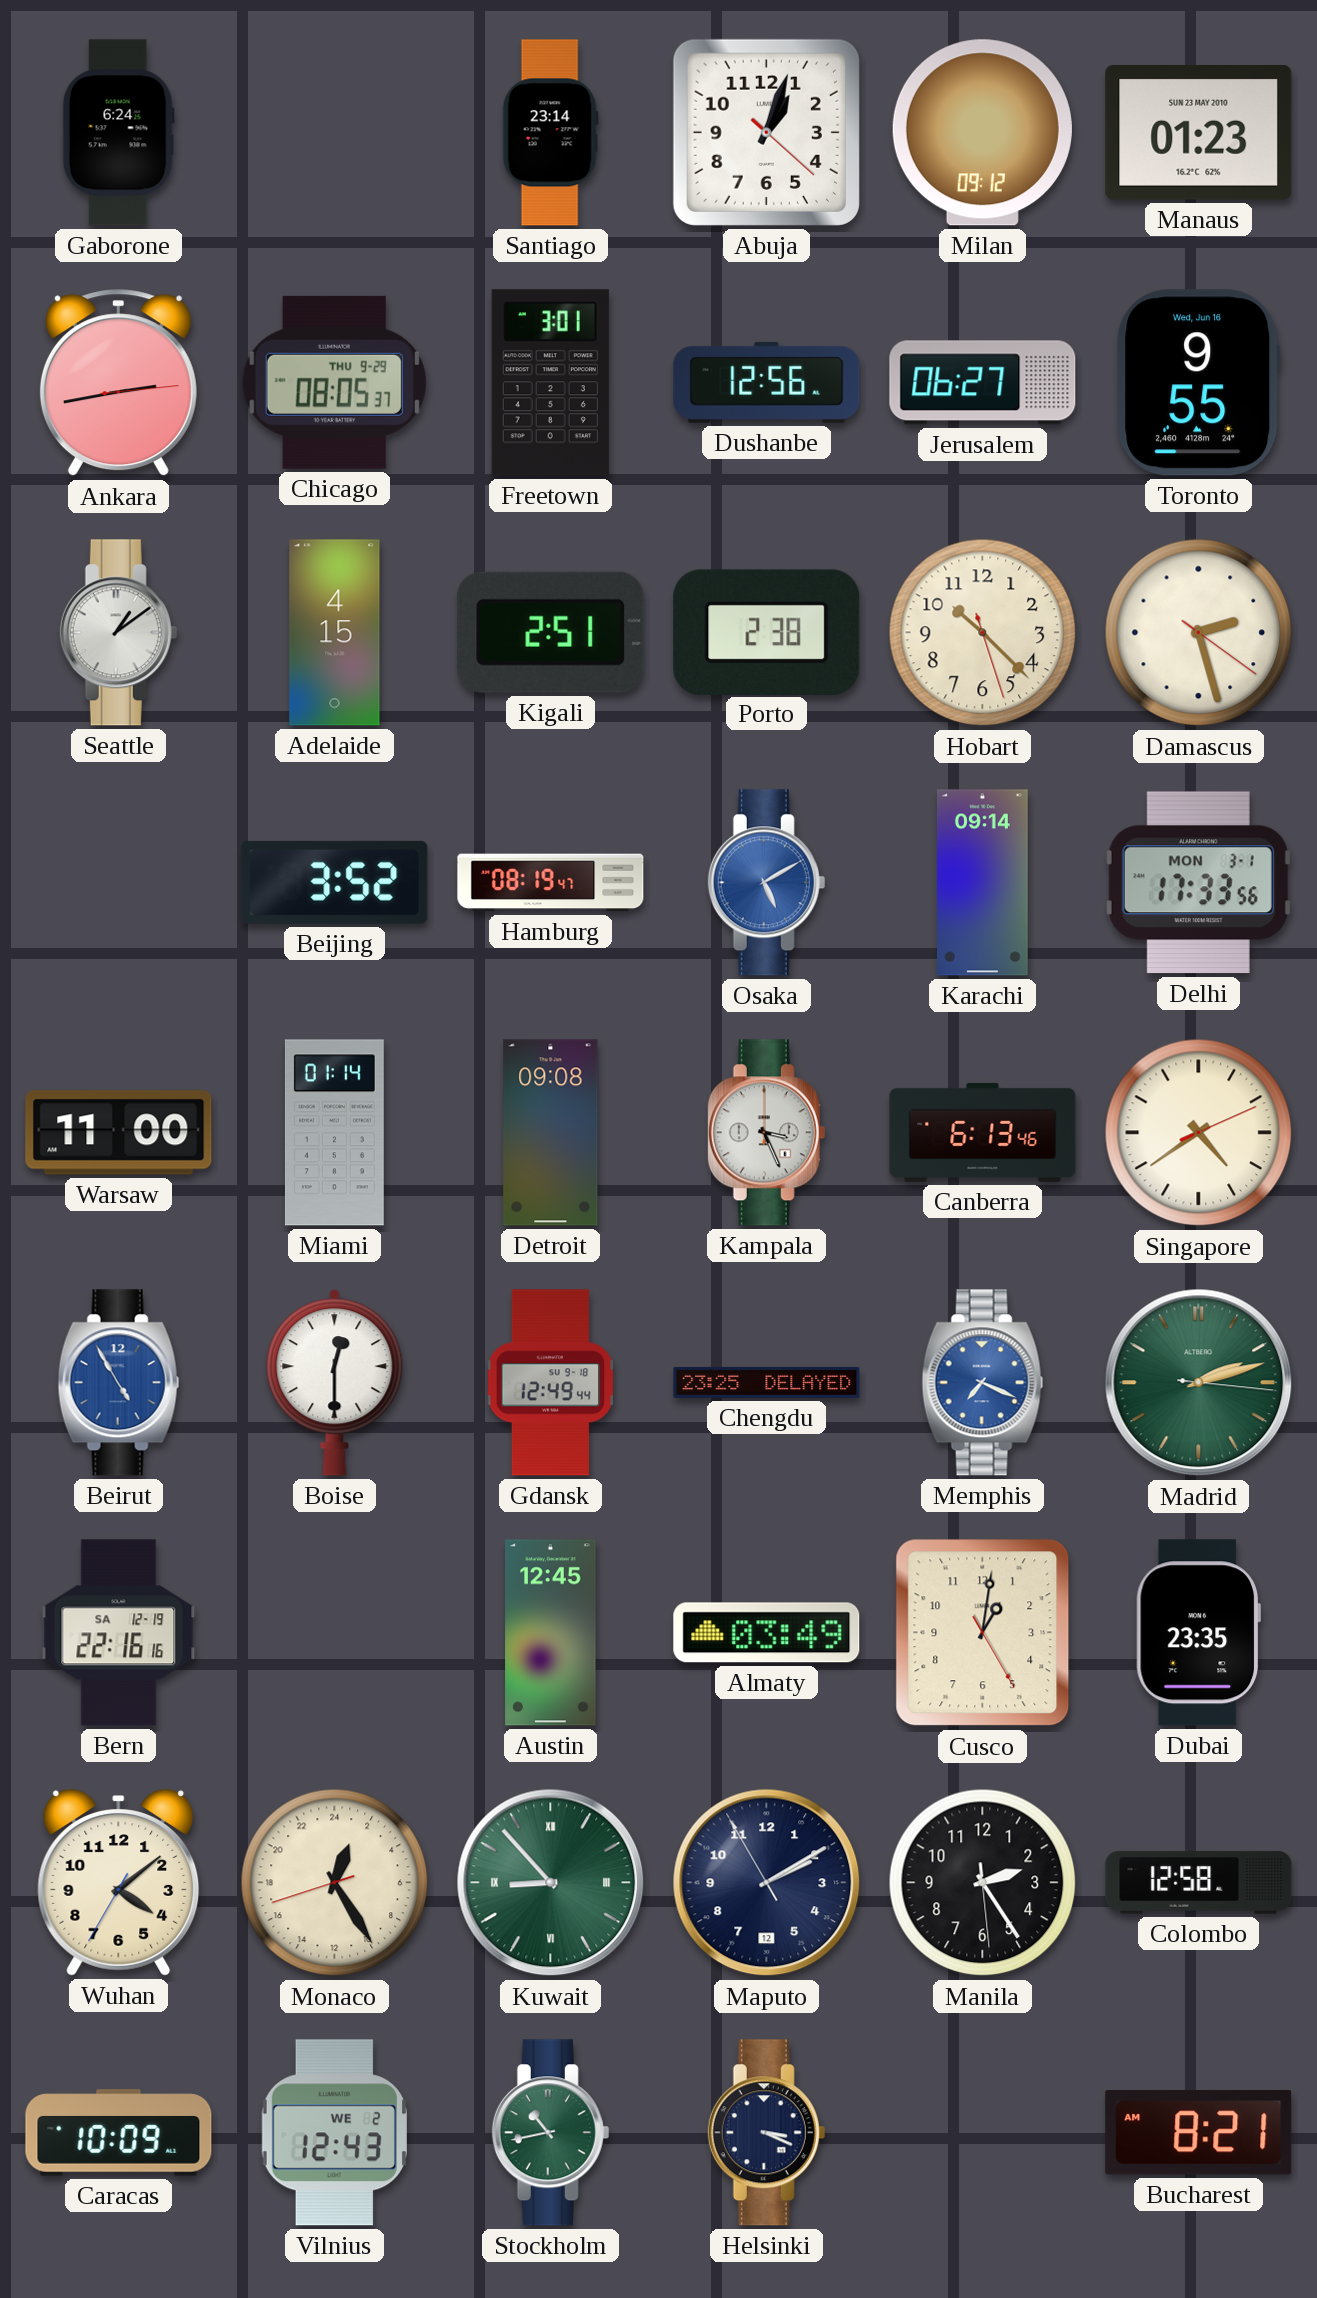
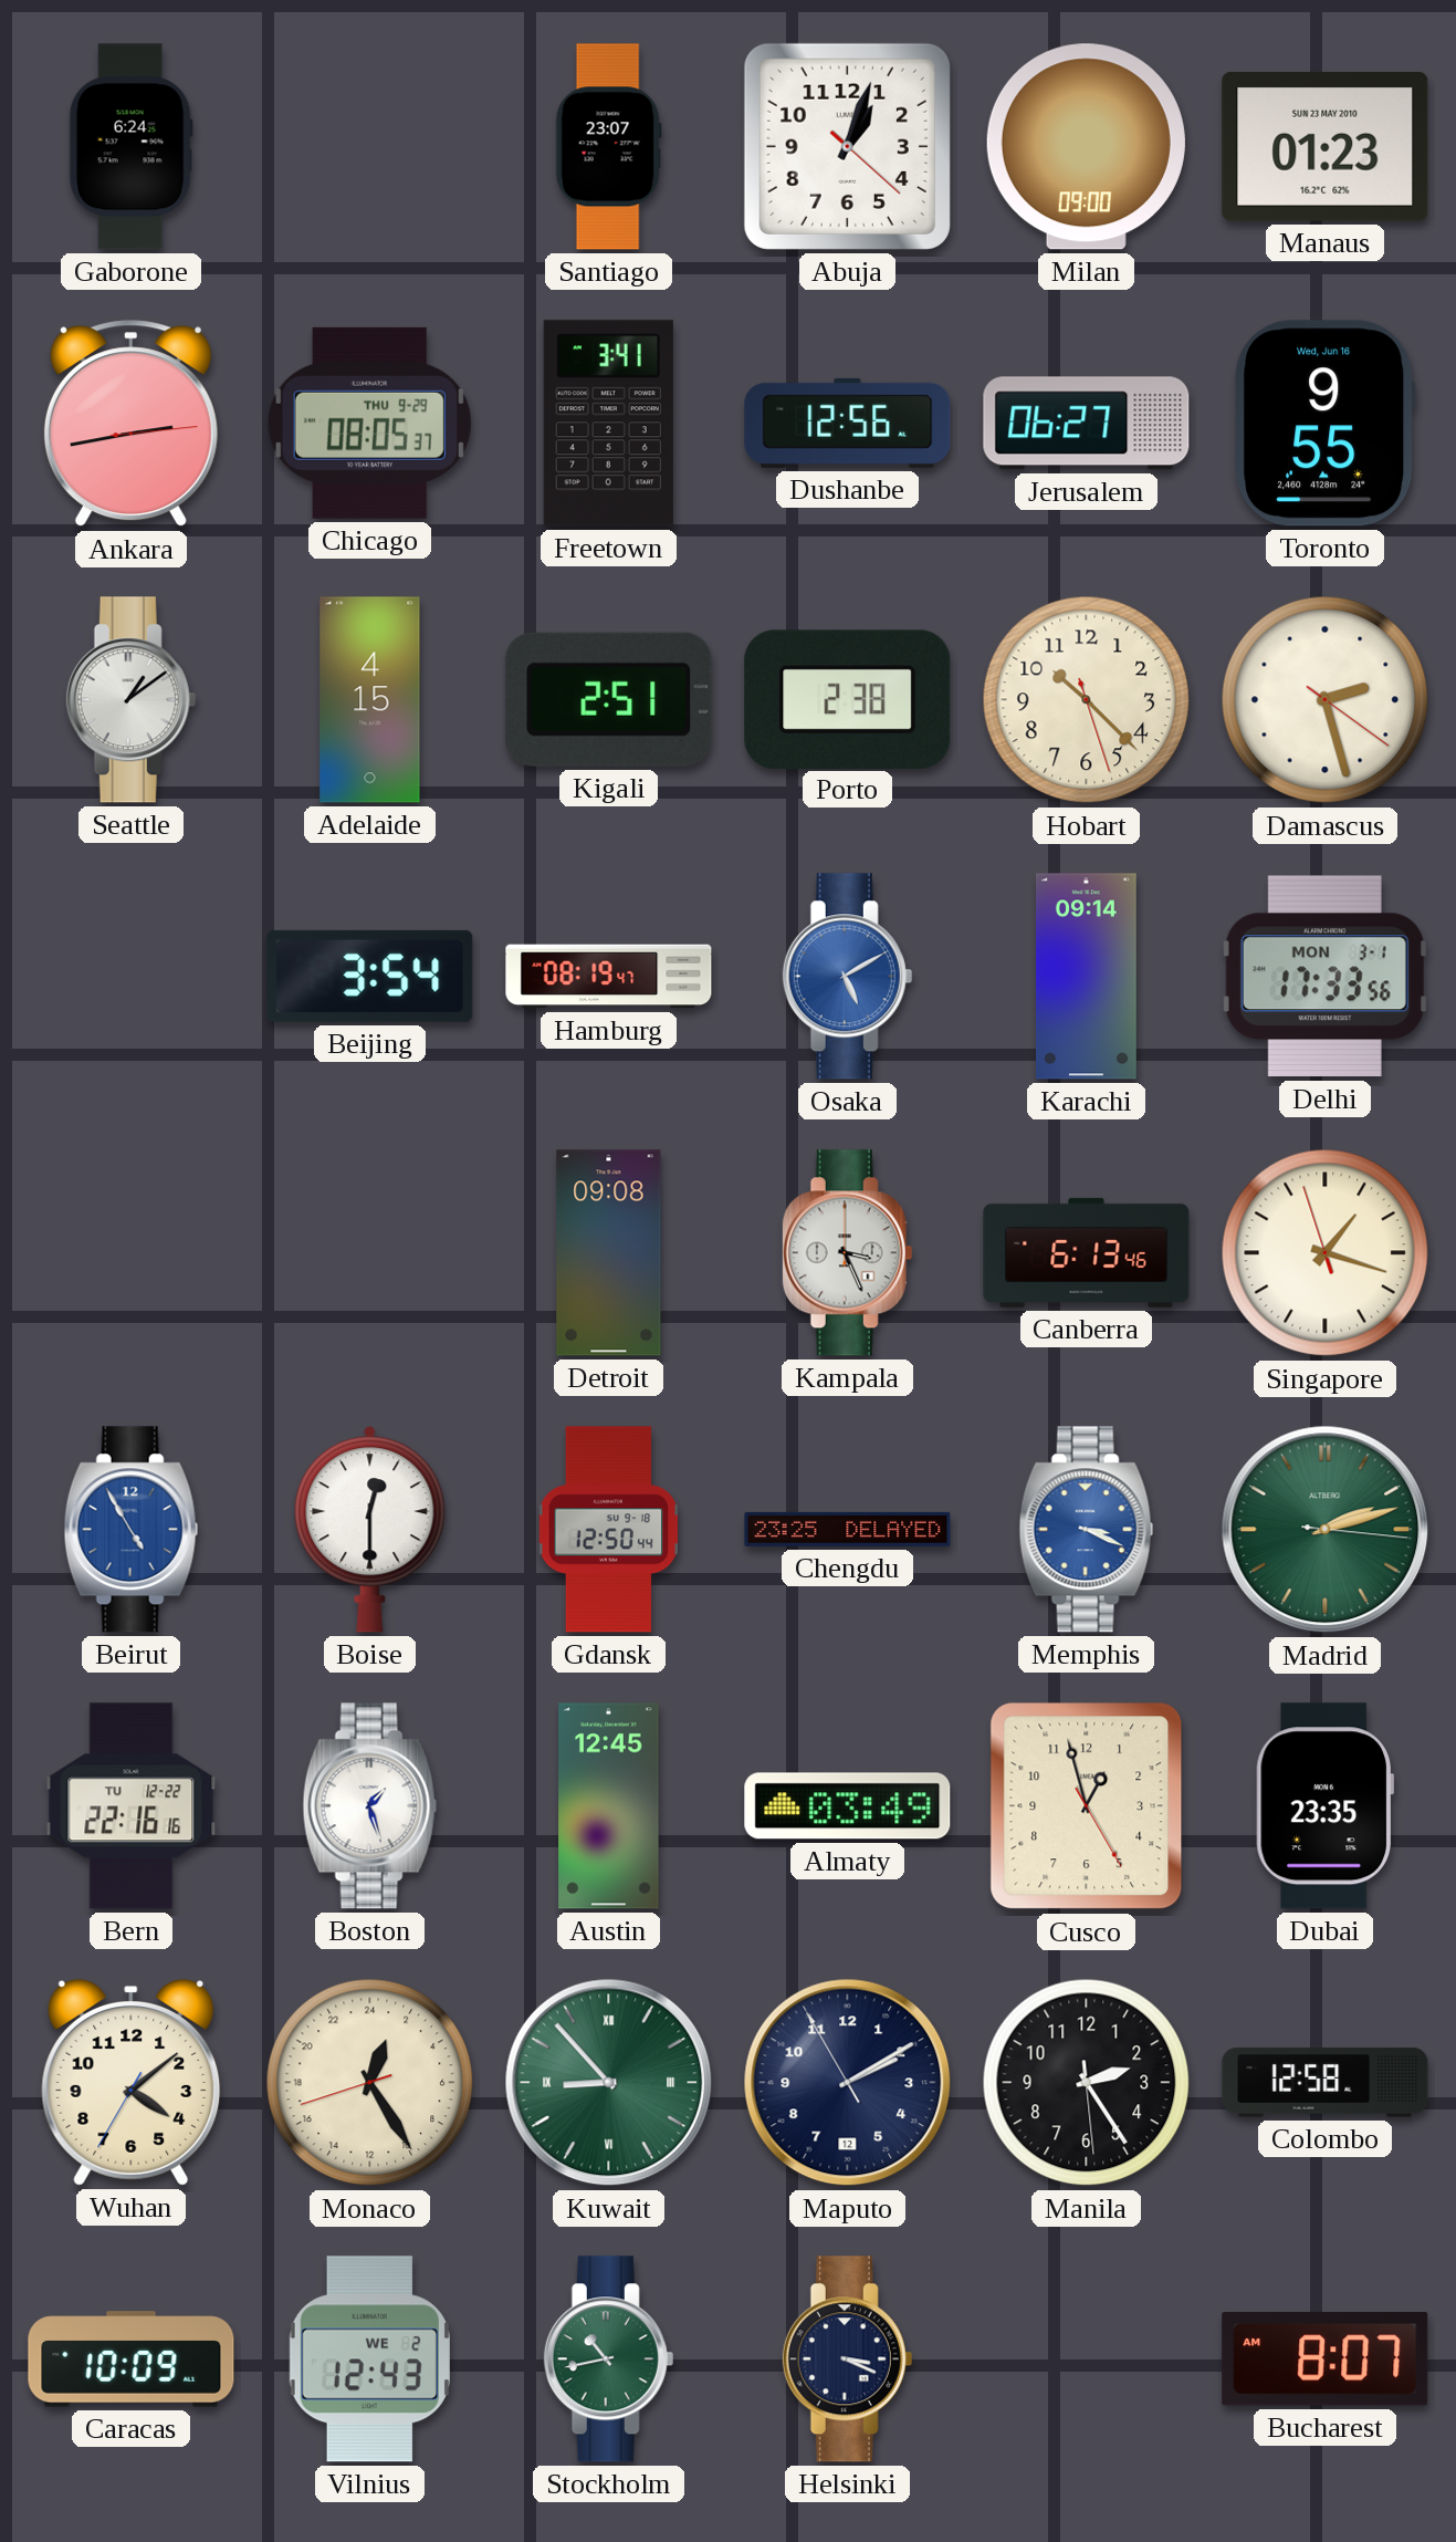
Santiago: 23:14 -> 23:07
Milan: 09:12 -> 09:00
Freetown: 3:01 -> 3:41
Beijing: 3:52 -> 3:54
Warsaw: 11:00 -> none
Miami: 01:14 -> none
Singapore: 4:39 -> 1:17
Gdansk: 12:49 -> 12:50
Memphis: 7:19 -> 3:19
Bern date: SA 12-19 -> TU 12-22
Boston: none -> 1:27
Cusco: 1:01 -> 12:57
Bucharest: 8:21 -> 8:07
